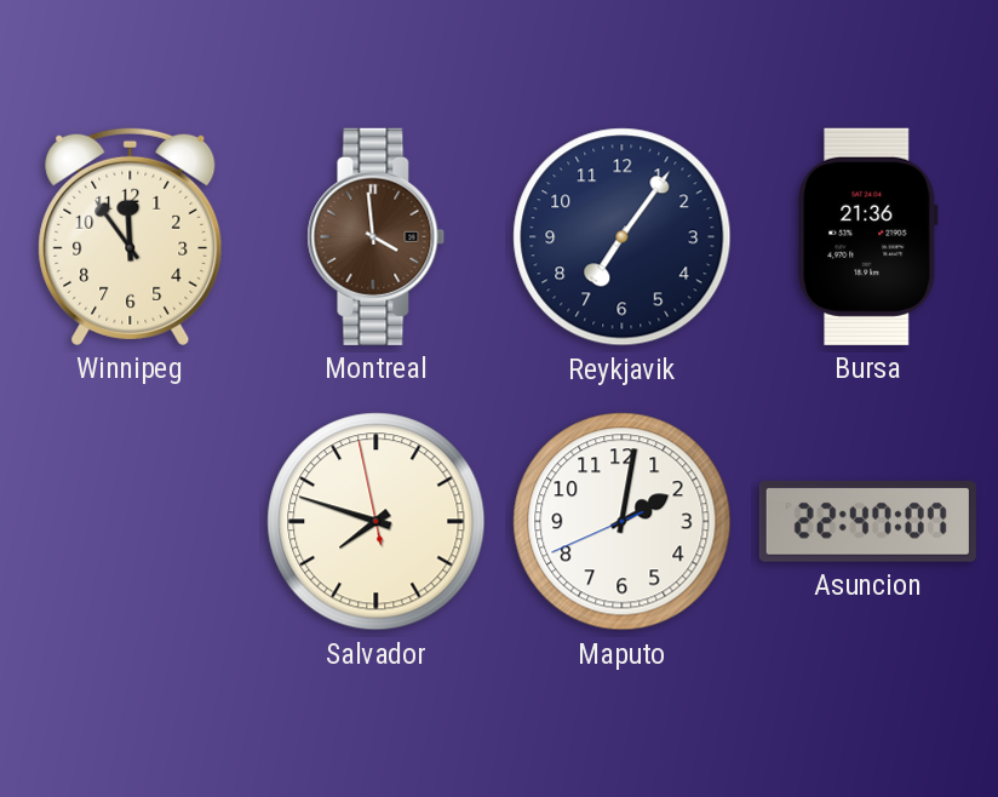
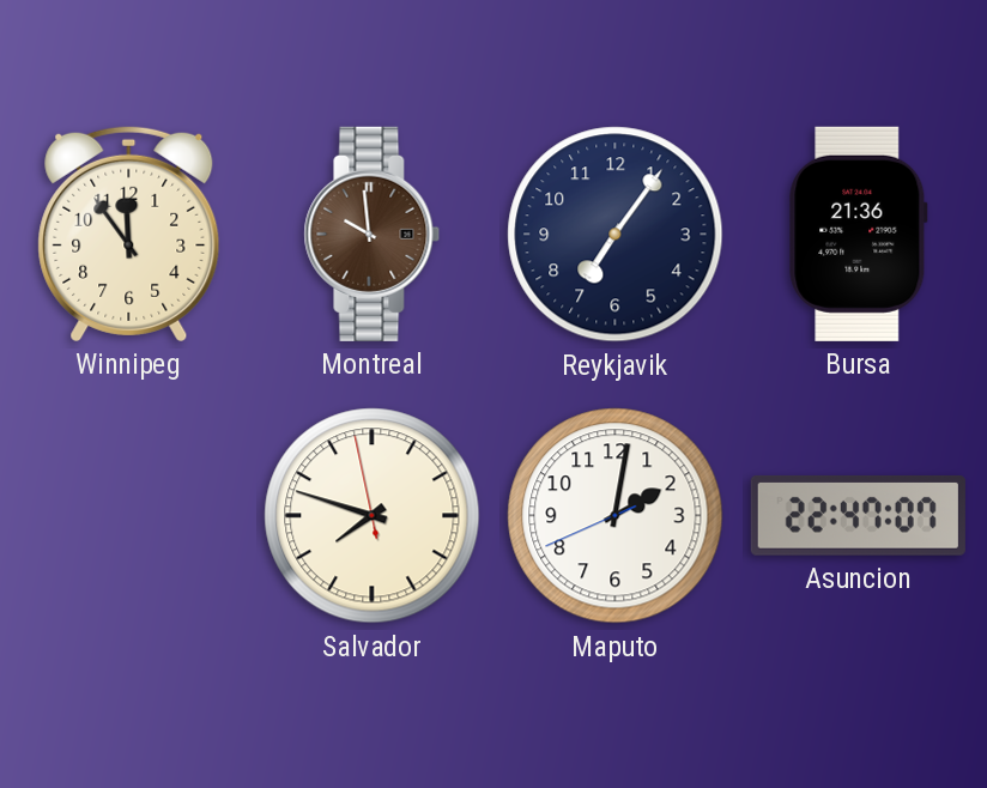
Montreal: 3:59 -> 9:59
